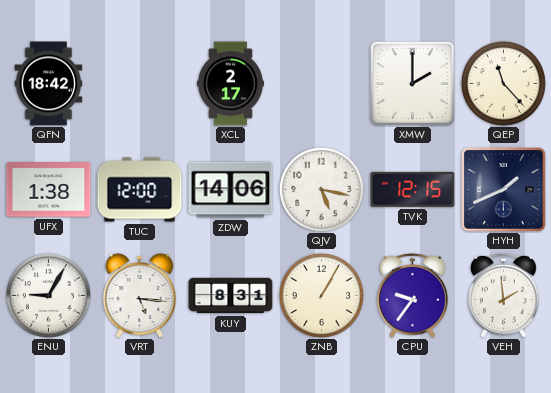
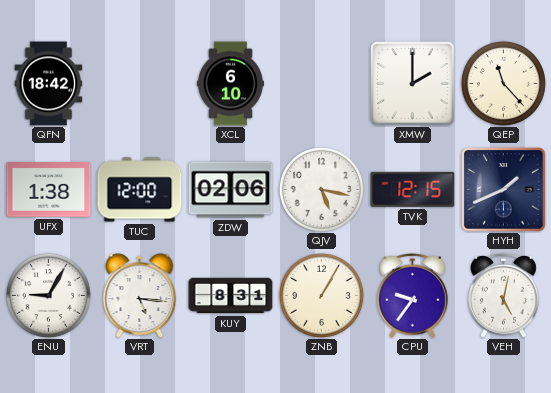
XCL: 2:17 -> 6:10
ZDW: 14:06 -> 02:06
VEH: 1:59 -> 5:02
